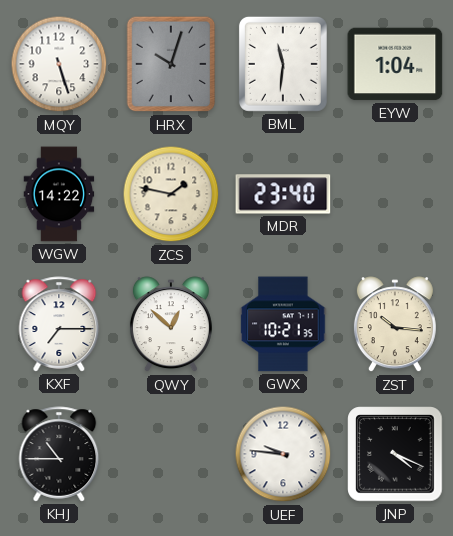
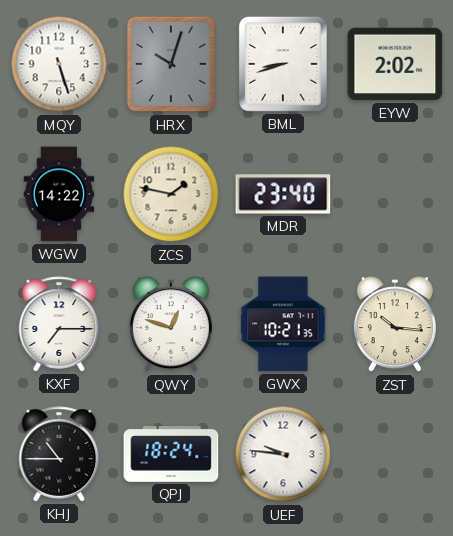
BML: 11:31 -> 8:42
EYW: 1:04 -> 2:02
QWY: 12:52 -> 12:48
QPJ: none -> 18:24
JNP: 4:19 -> none
